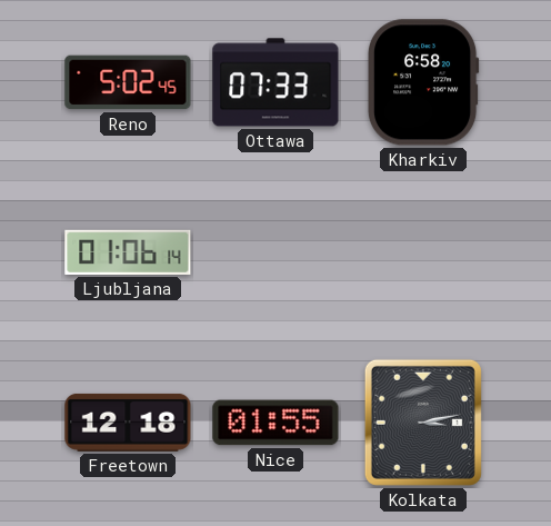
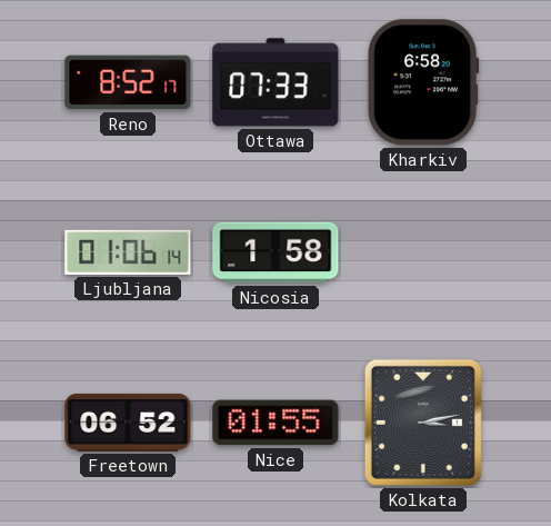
Reno: 5:02 -> 8:52
Nicosia: none -> 1:58
Freetown: 12:18 -> 06:52
